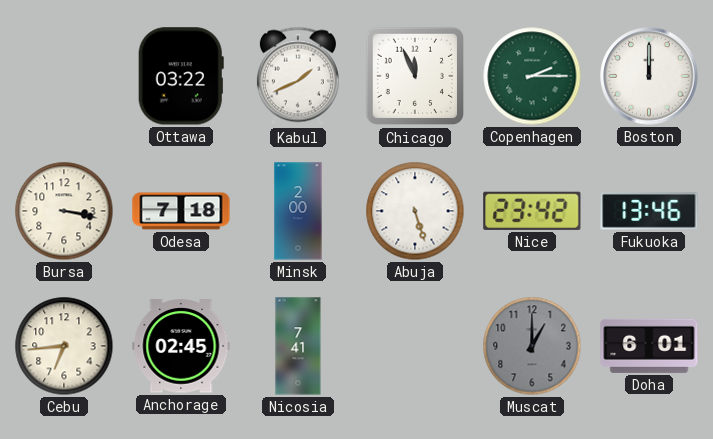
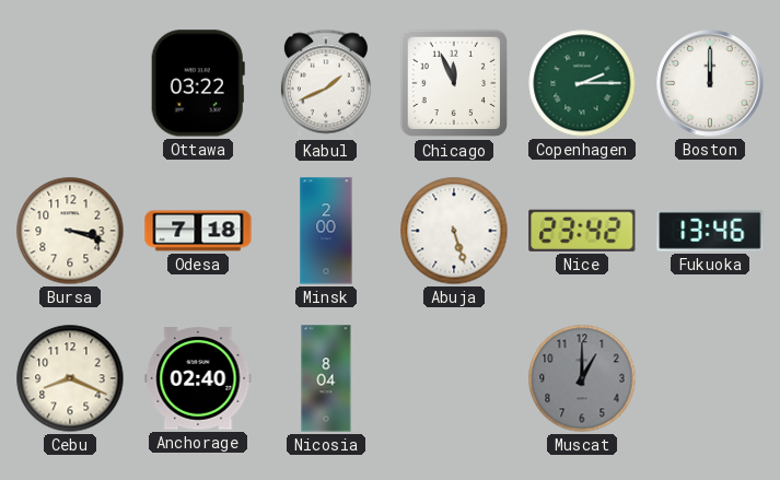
Bursa: 3:17 -> 3:18
Cebu: 6:44 -> 8:19
Anchorage: 02:45 -> 02:40
Nicosia: 7:41 -> 8:04
Doha: 6:01 -> none
